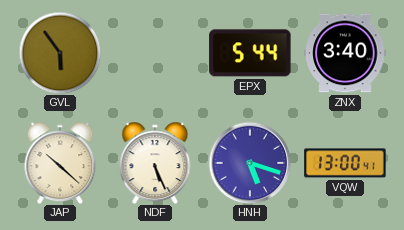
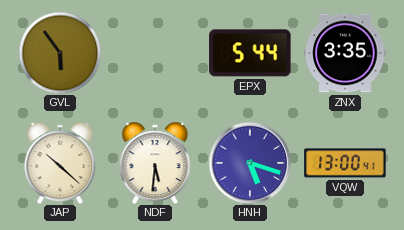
ZNX: 3:40 -> 3:35
NDF: 5:26 -> 5:31
